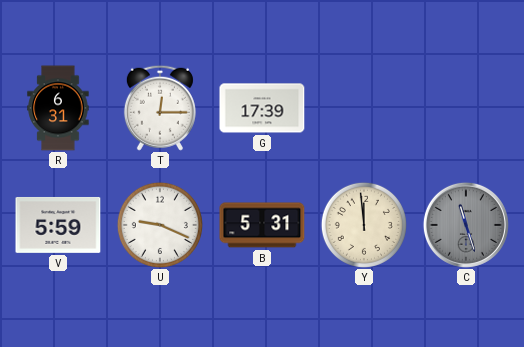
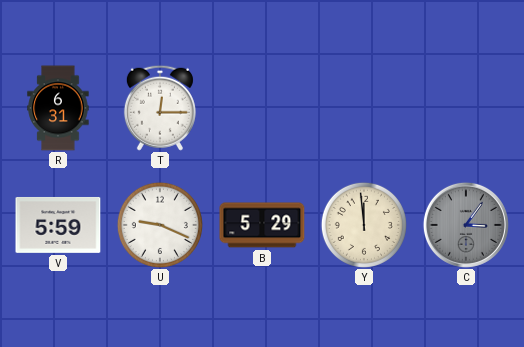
G: 17:39 -> none
B: 5:31 -> 5:29
C: 11:27 -> 3:06
